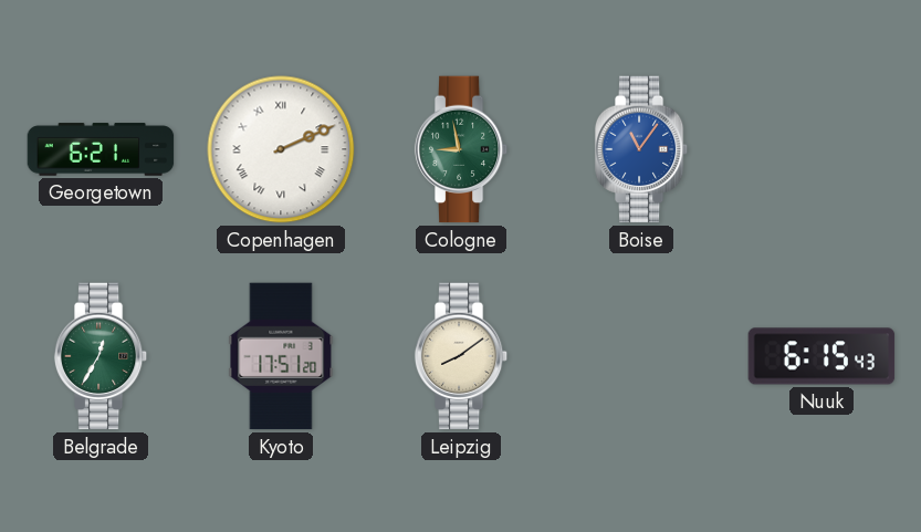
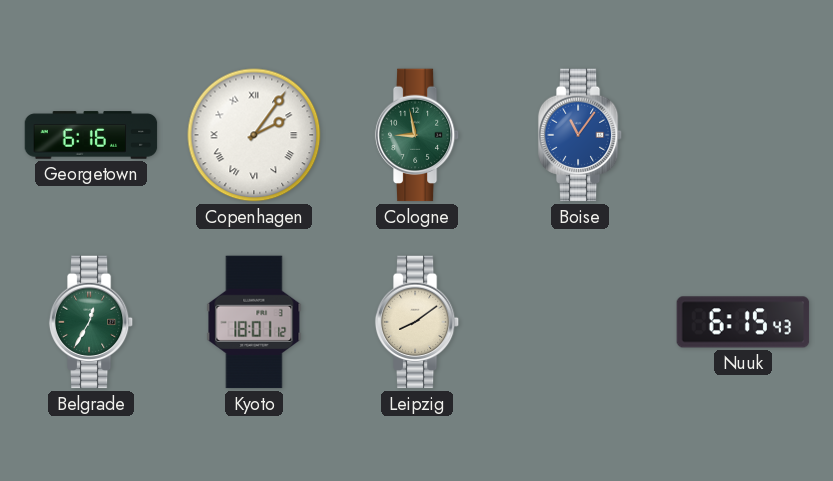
Georgetown: 6:21 -> 6:16
Copenhagen: 2:11 -> 2:06
Kyoto: 17:51 -> 18:01
